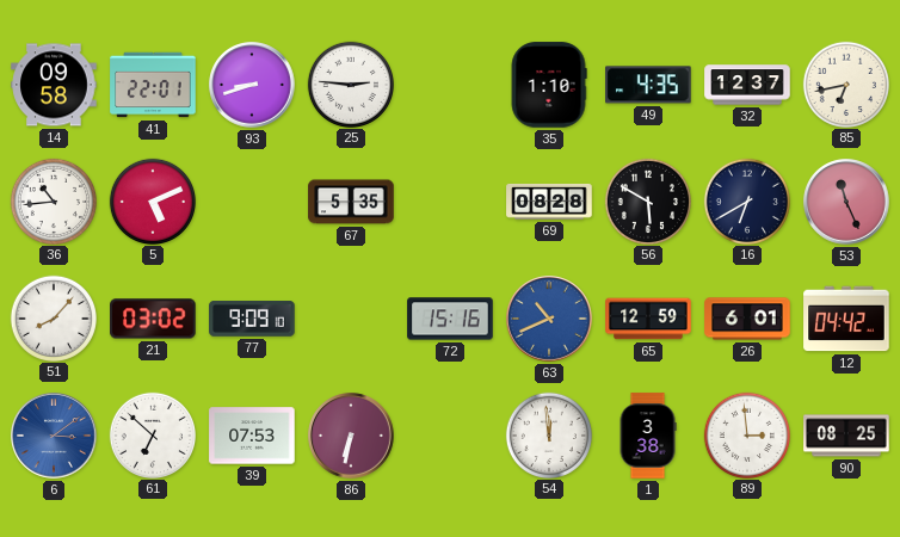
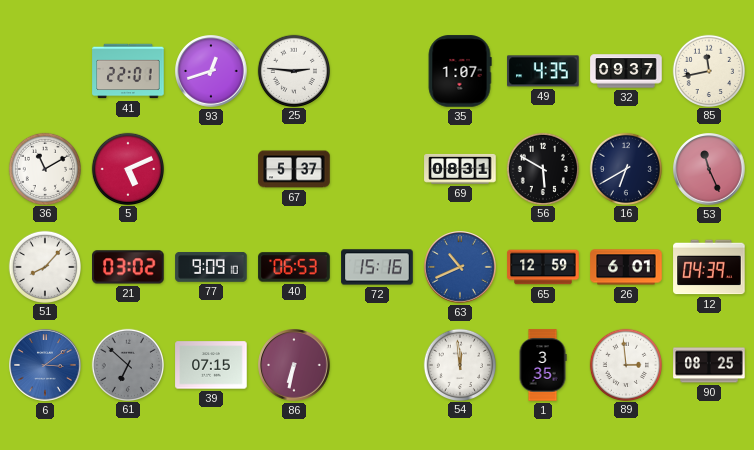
14: 09:58 -> none
93: 8:42 -> 12:42
35: 1:10 -> 1:07
32: 12:37 -> 09:37
85: 6:43 -> 11:43
36: 10:44 -> 11:10
67: 5:35 -> 5:37
69: 08:28 -> 08:31
40: none -> 06:53
12: 04:42 -> 04:39
61 dial: white -> grey
39: 07:53 -> 07:15
1: 3:38 -> 3:35
